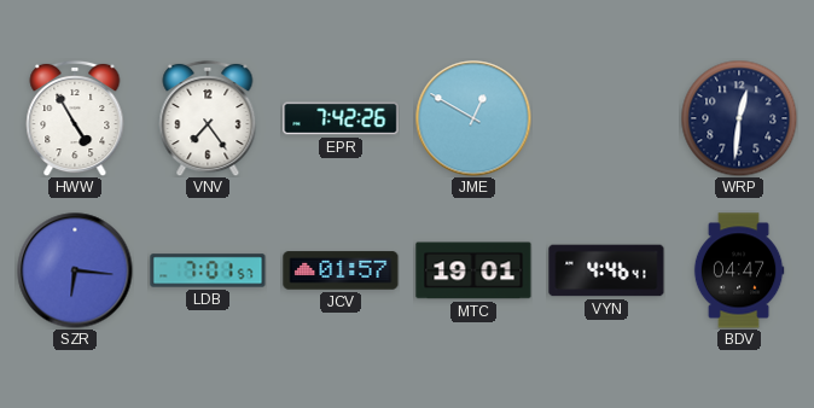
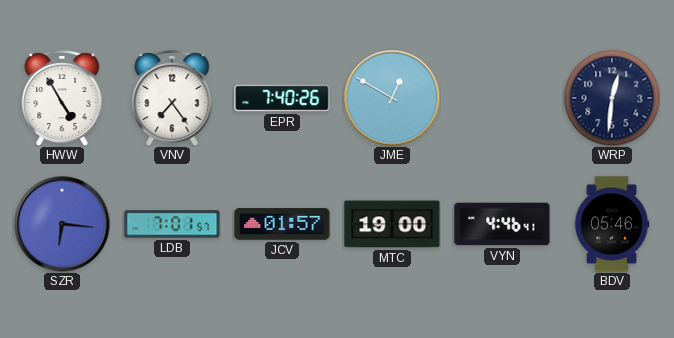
EPR: 7:42 -> 7:40
MTC: 19:01 -> 19:00
BDV: 04:47 -> 05:46
